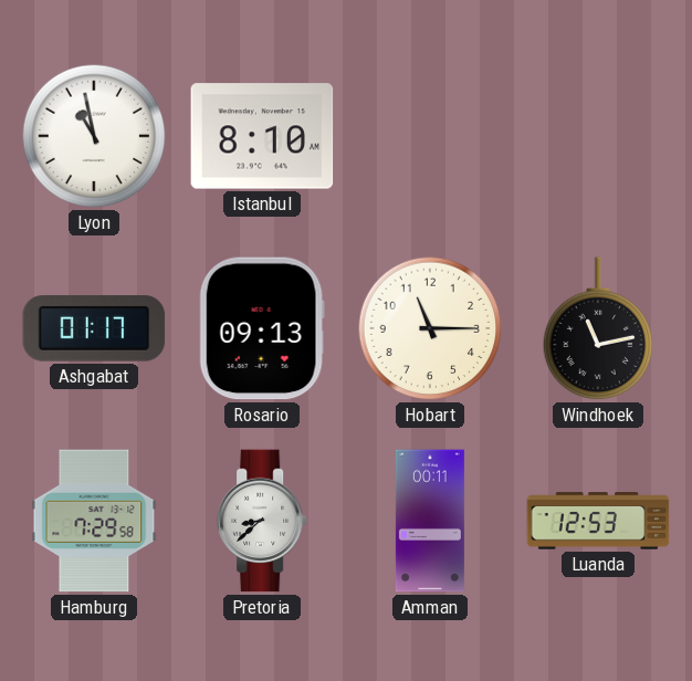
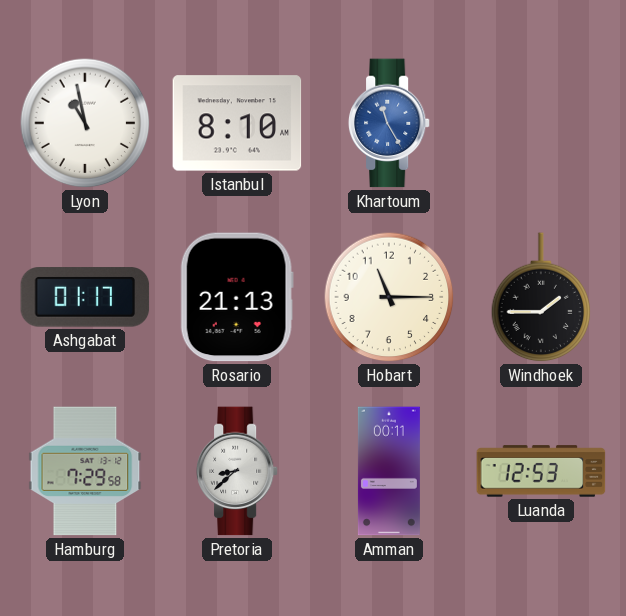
Khartoum: none -> 11:25
Rosario: 09:13 -> 21:13
Windhoek: 11:13 -> 1:45
